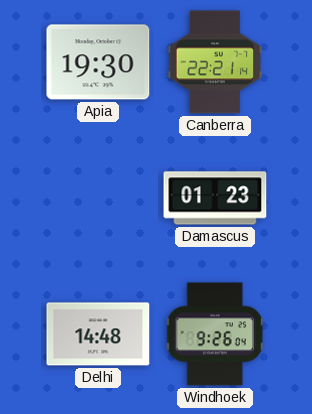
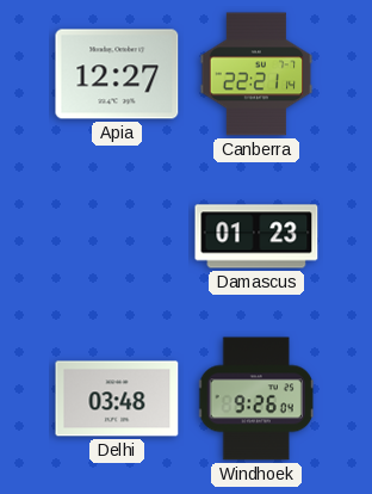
Apia: 19:30 -> 12:27
Delhi: 14:48 -> 03:48
